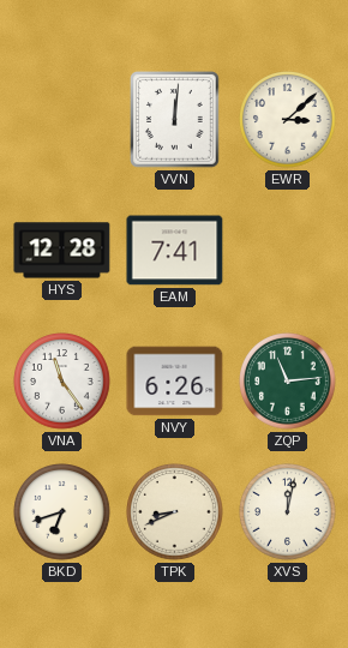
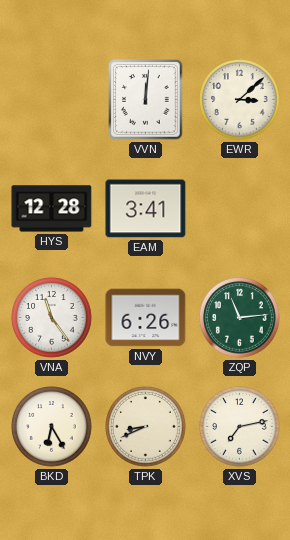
EAM: 7:41 -> 3:41
BKD: 6:42 -> 6:25
XVS: 12:02 -> 7:13
